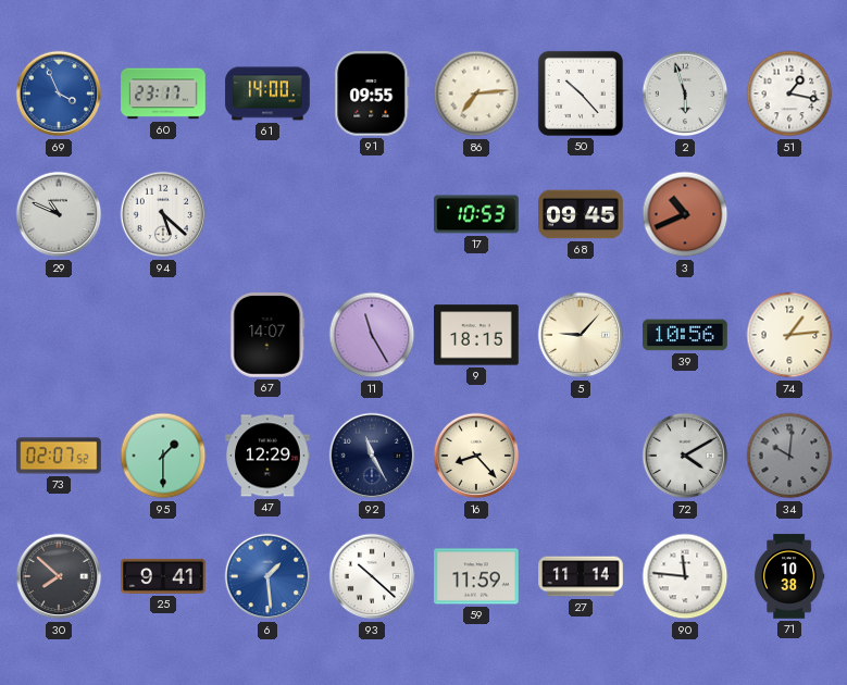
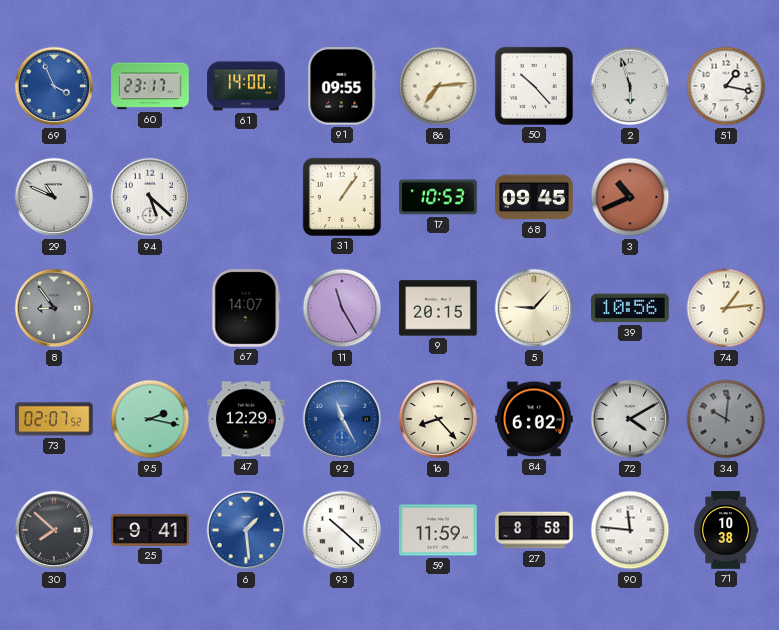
31: none -> 1:06
8: none -> 8:54
9: 18:15 -> 20:15
95: 1:30 -> 2:17
92 dial: navy -> blue
84: none -> 6:02
27: 11:14 -> 8:58
